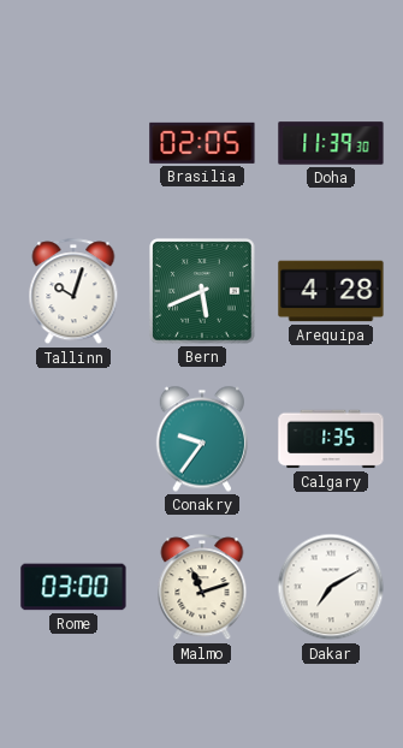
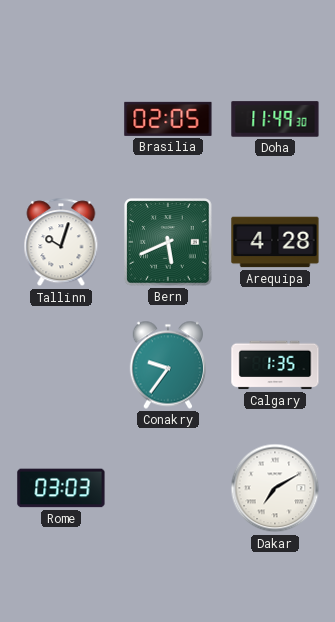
Doha: 11:39 -> 11:49
Rome: 03:00 -> 03:03
Malmo: 11:12 -> none
